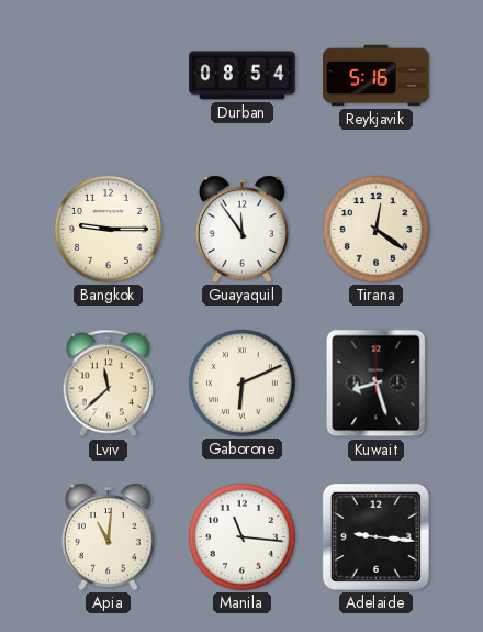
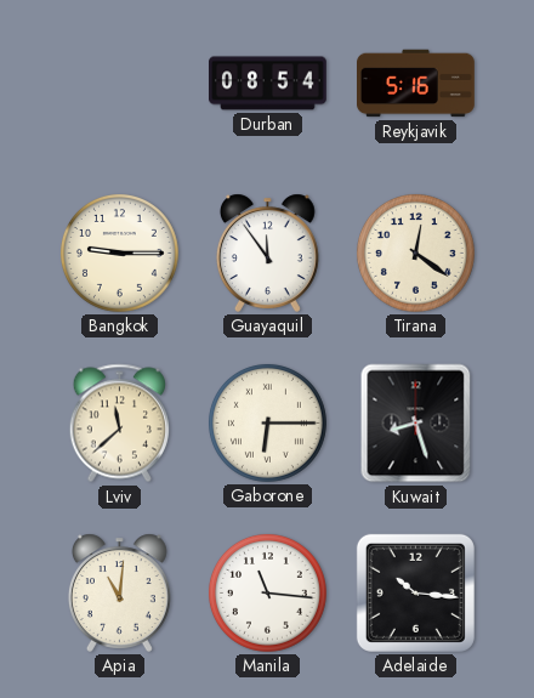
Gaborone: 6:11 -> 6:15
Adelaide: 9:16 -> 10:16
